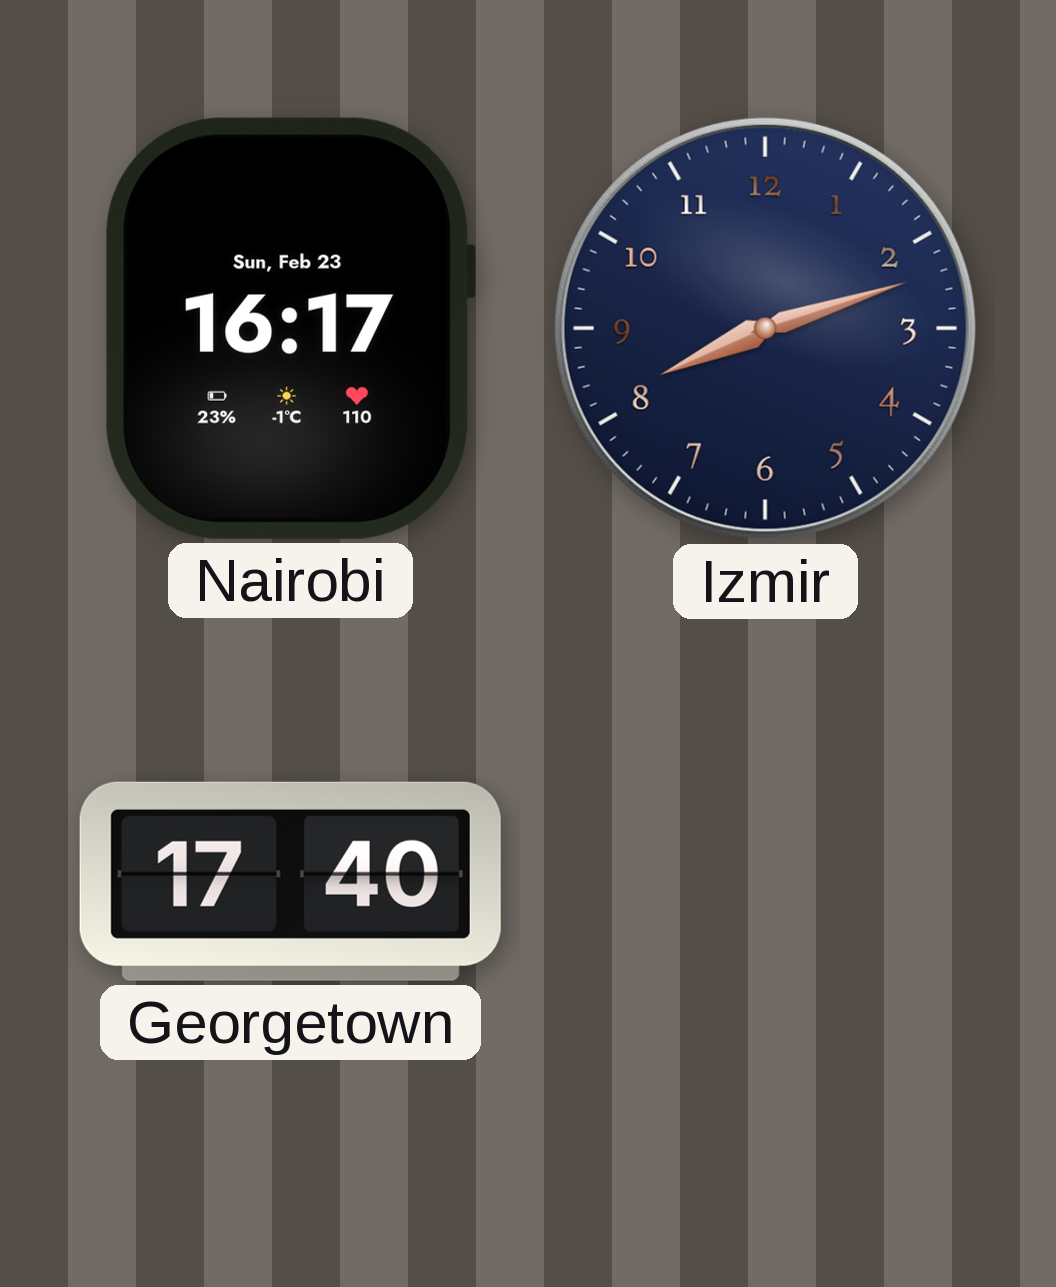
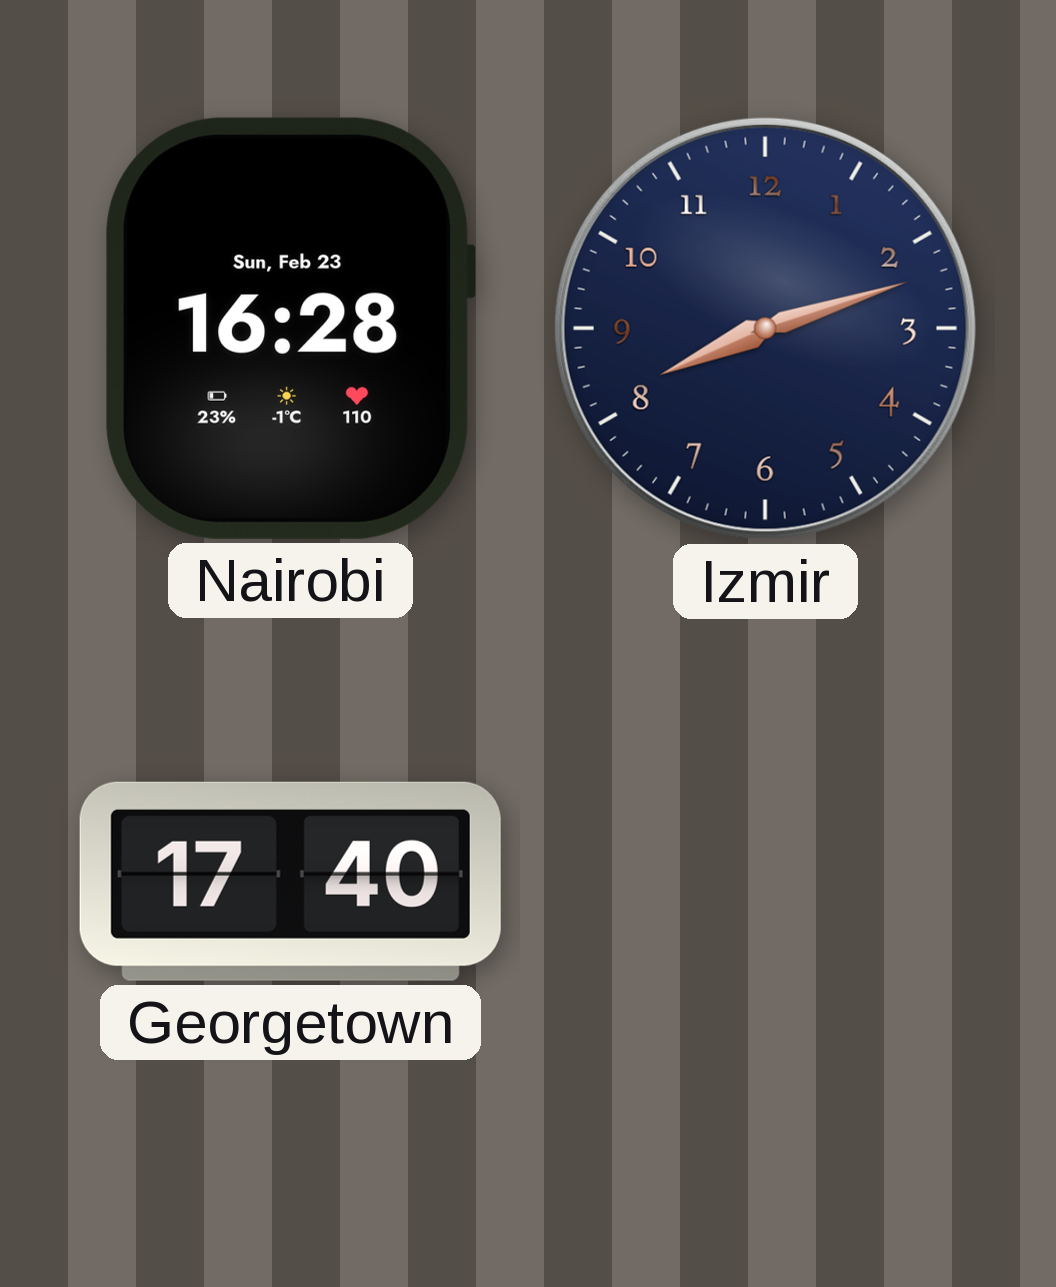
Nairobi: 16:17 -> 16:28
